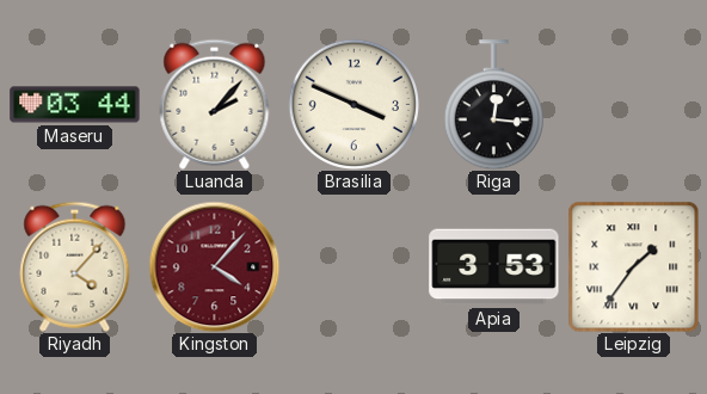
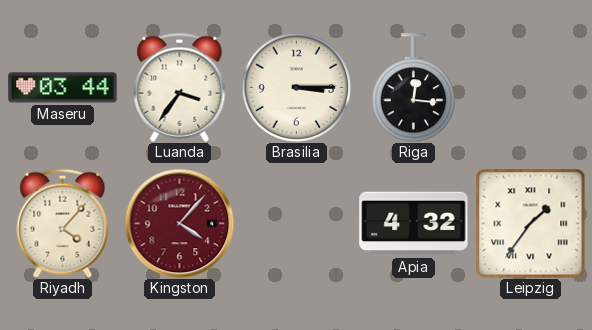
Luanda: 2:07 -> 3:36
Brasilia: 3:49 -> 3:15
Apia: 3:53 -> 4:32
